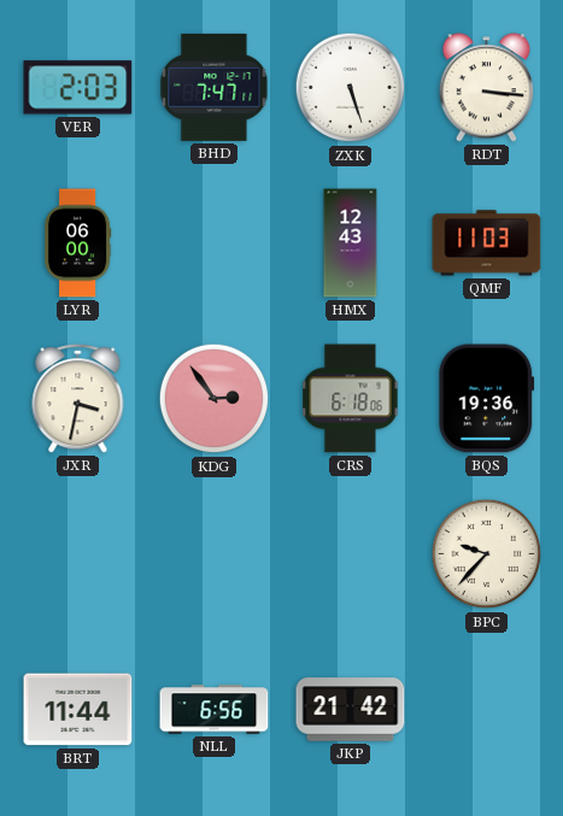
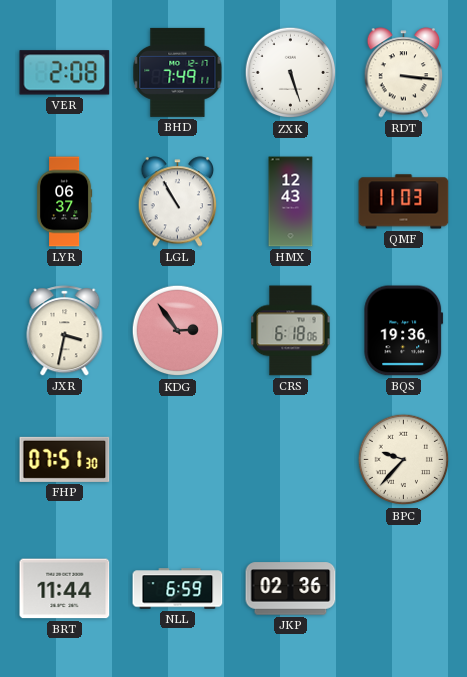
VER: 2:03 -> 2:08
BHD: 7:47 -> 7:49
LYR: 06:00 -> 06:37
LGL: none -> 10:55
FHP: none -> 07:51
NLL: 6:56 -> 6:59
JKP: 21:42 -> 02:36
